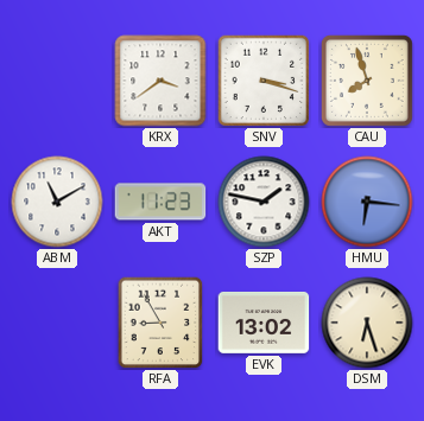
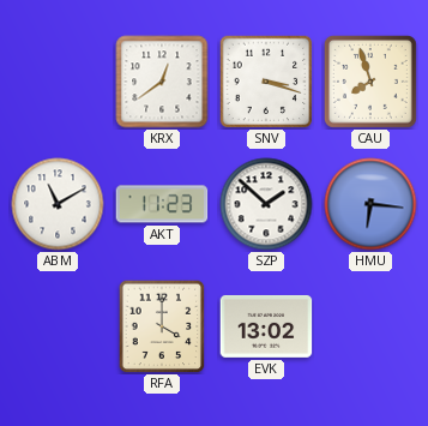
KRX: 3:39 -> 12:39
SZP: 1:47 -> 1:52
RFA: 8:55 -> 4:00
DSM: 6:27 -> none
